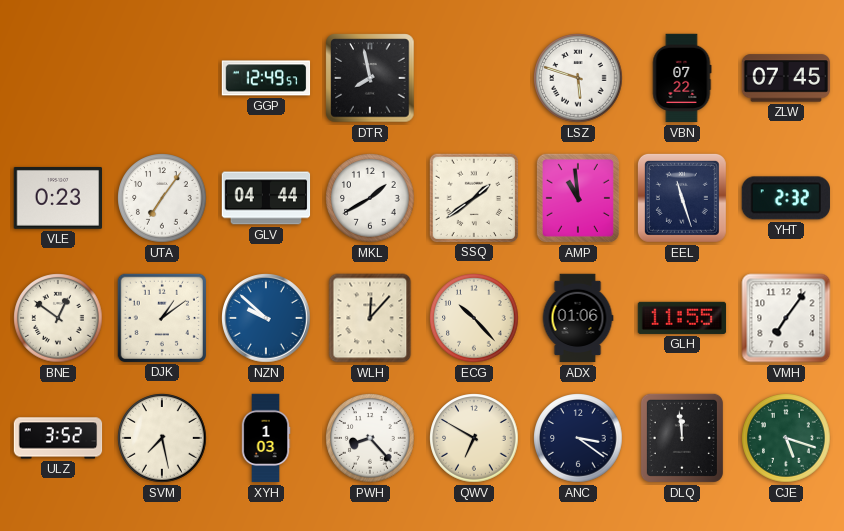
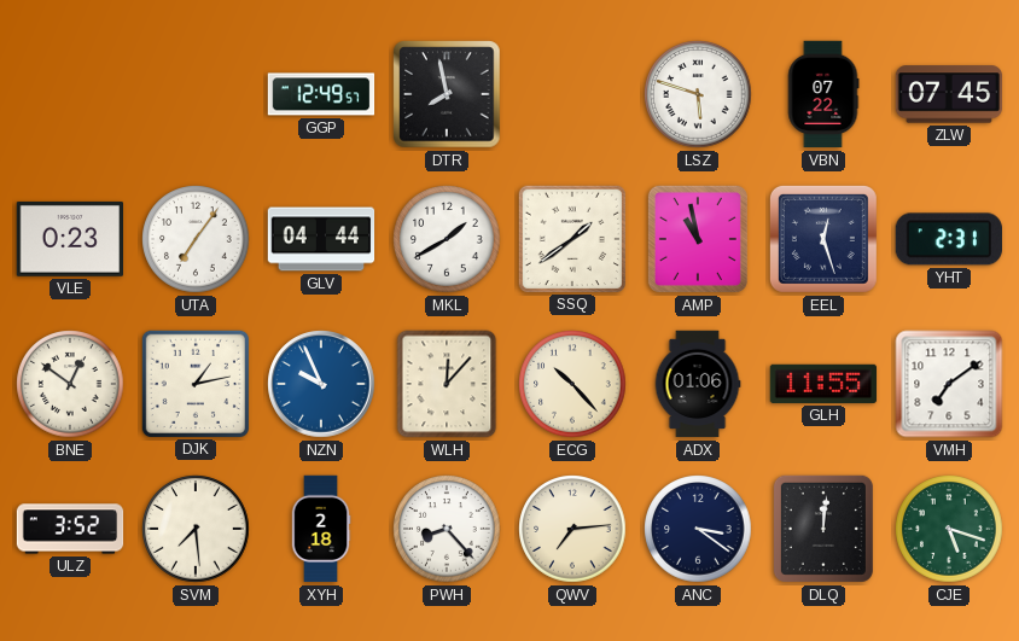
AMP: 10:59 -> 10:58
EEL: 11:27 -> 12:27
YHT: 2:32 -> 2:31
DJK: 1:09 -> 1:13
NZN: 9:52 -> 9:56
VMH: 7:06 -> 7:09
SVM: 7:28 -> 7:29
XYH: 1:03 -> 2:18
QWV: 6:50 -> 7:14
DLQ: 11:59 -> 12:01
